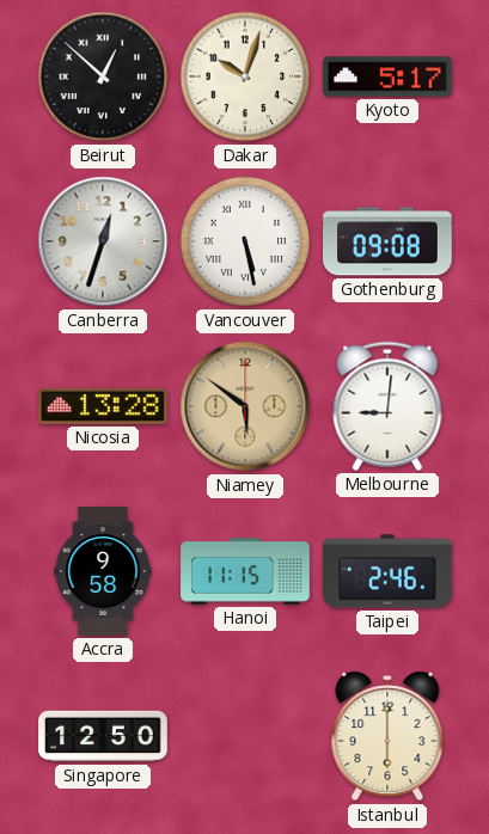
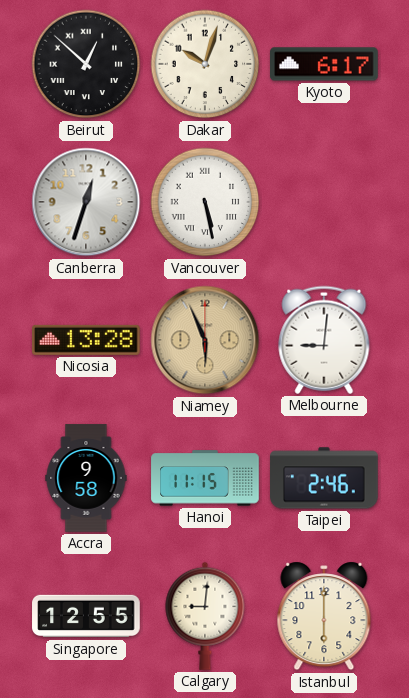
Kyoto: 5:17 -> 6:17
Gothenburg: 09:08 -> none
Niamey: 5:51 -> 5:56
Singapore: 12:50 -> 12:55
Calgary: none -> 9:01
